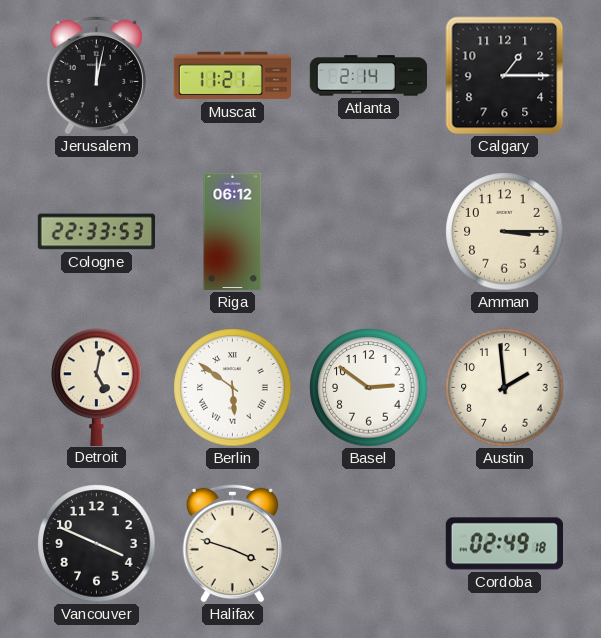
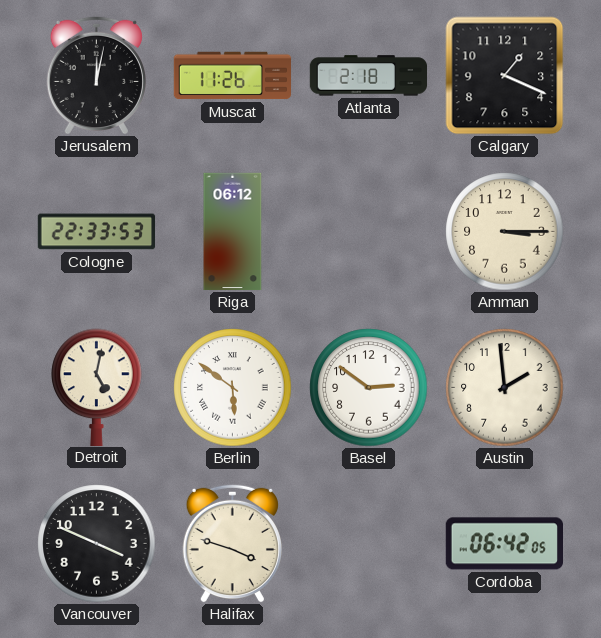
Muscat: 11:21 -> 11:26
Atlanta: 2:14 -> 2:18
Calgary: 1:15 -> 1:19
Cordoba: 02:49 -> 06:42
